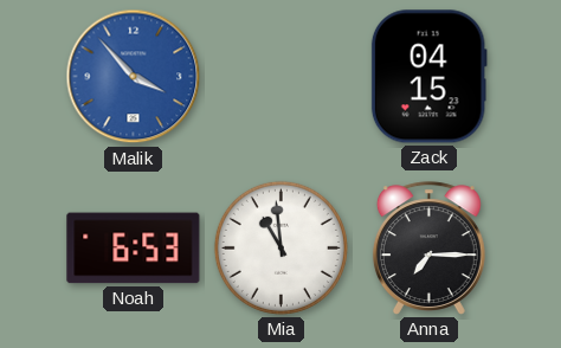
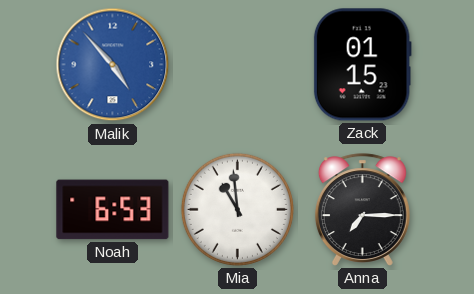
Malik: 3:53 -> 4:53
Zack: 04:15 -> 01:15
